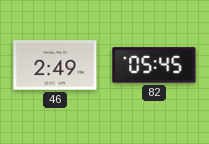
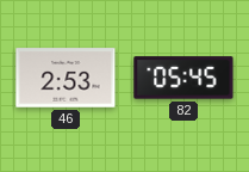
46: 2:49 -> 2:53
